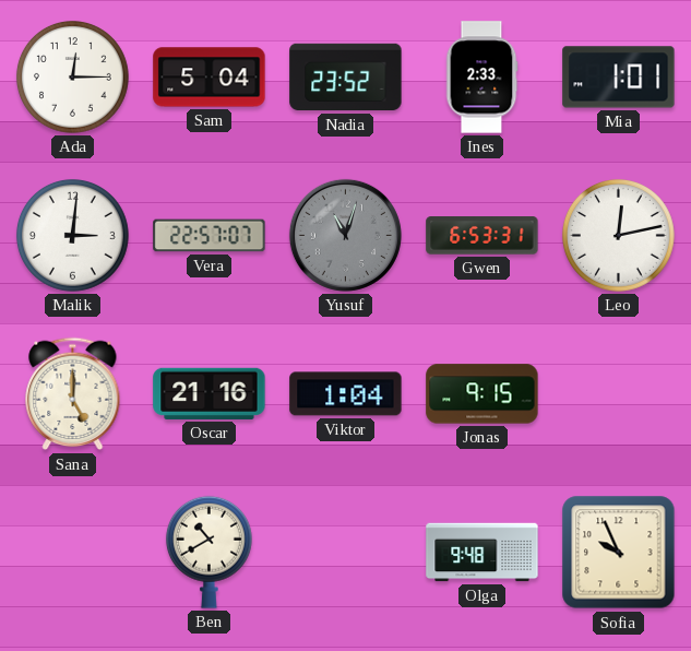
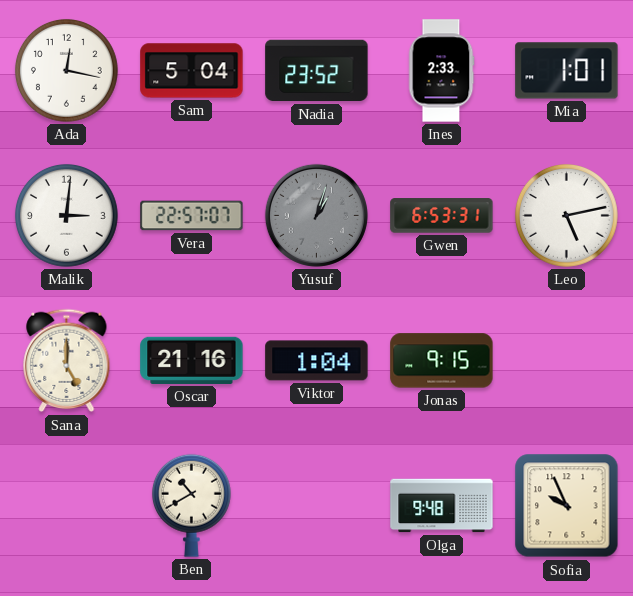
Ada: 12:15 -> 12:17
Yusuf: 11:03 -> 1:03
Leo: 12:13 -> 5:13
